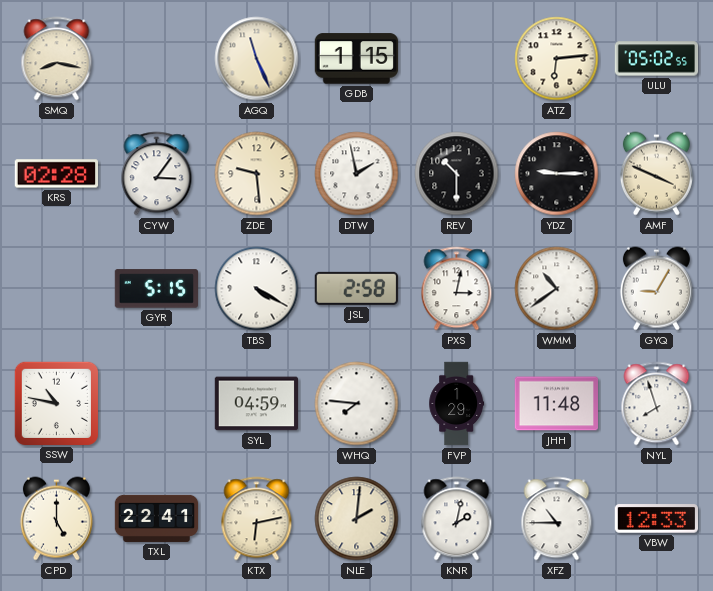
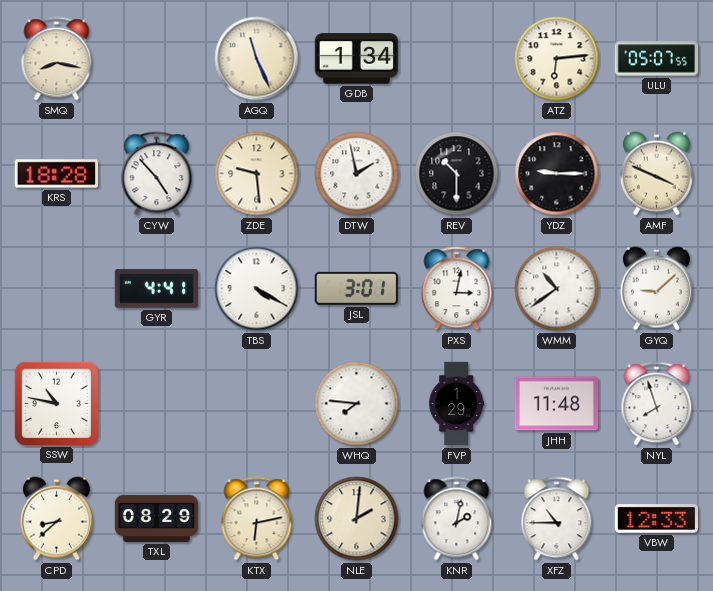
GDB: 1:15 -> 1:34
ULU: 05:02 -> 05:07
KRS: 02:28 -> 18:28
CYW: 3:06 -> 4:53
GYR: 5:15 -> 4:41
JSL: 2:58 -> 3:01
GYQ: 9:05 -> 9:08
SYL: 04:59 -> none
CPD: 5:00 -> 8:38
TXL: 22:41 -> 08:29
